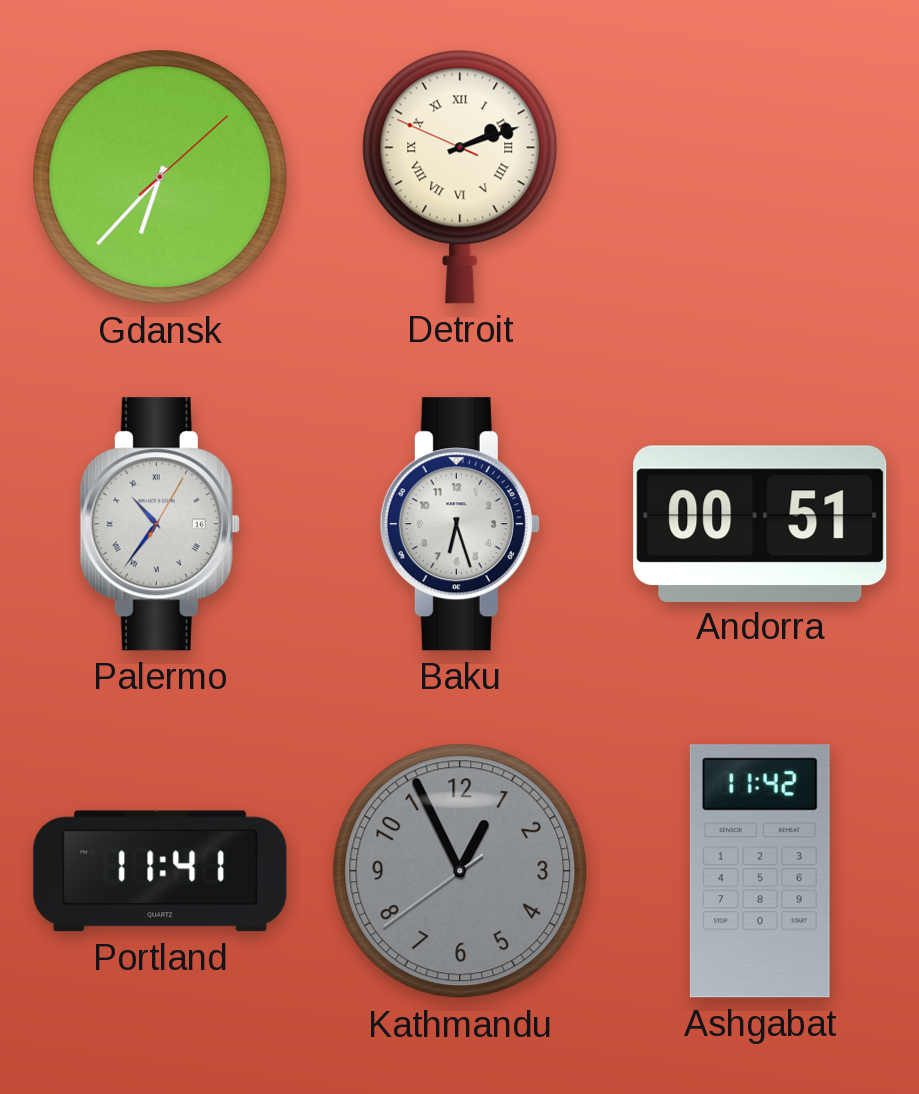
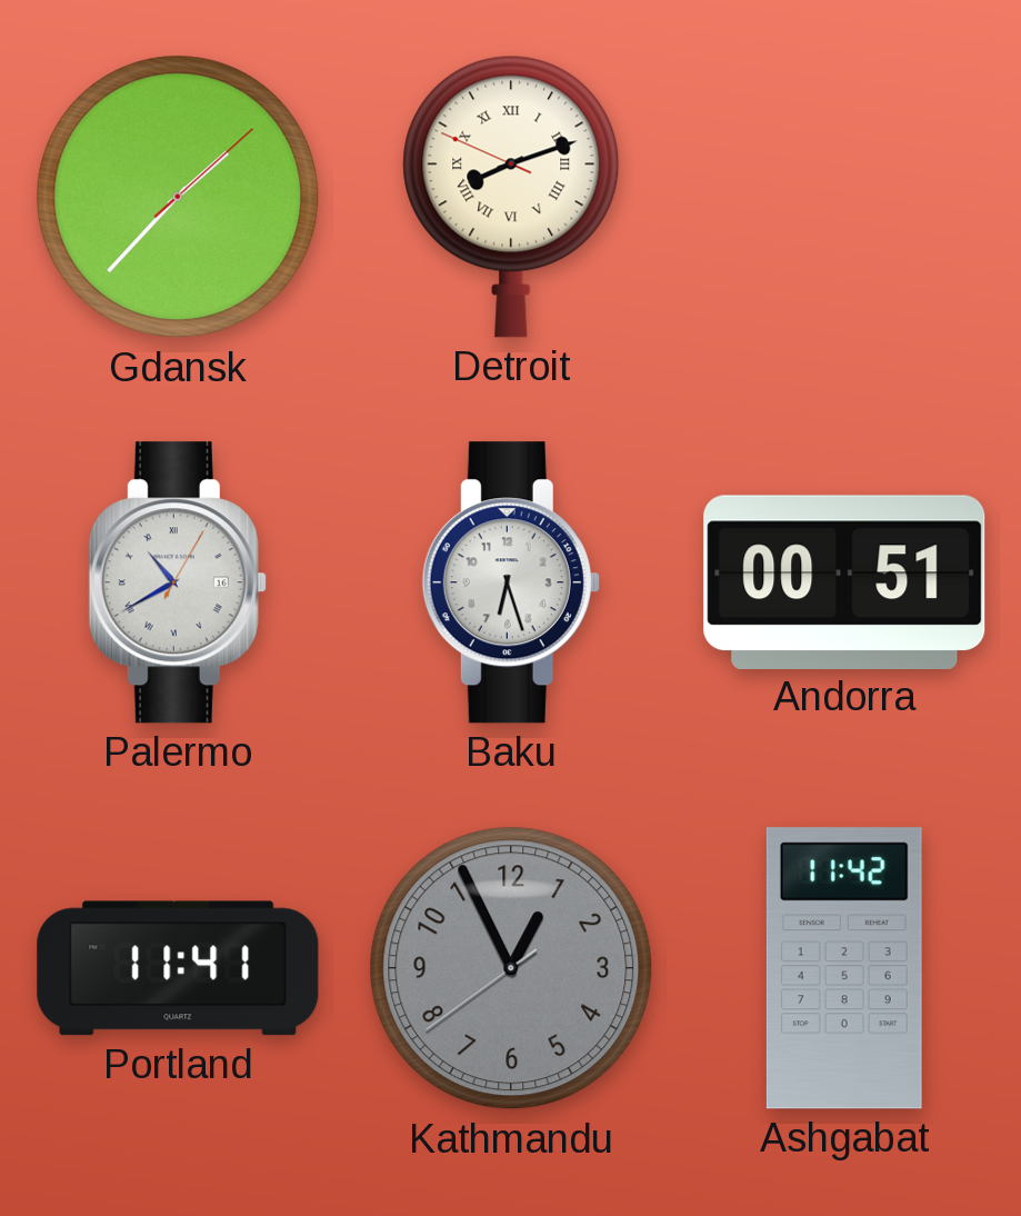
Gdansk: 6:37 -> 1:37
Detroit: 2:11 -> 8:11
Palermo: 10:36 -> 10:40
